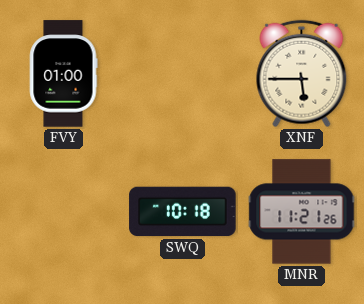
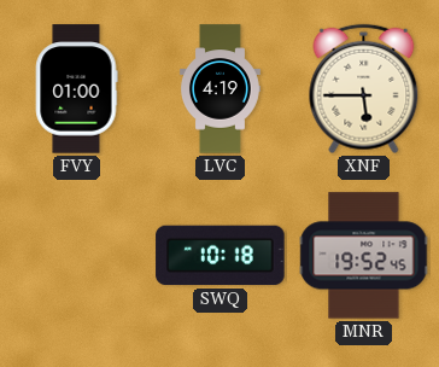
LVC: none -> 4:19
MNR: 11:21 -> 19:52
